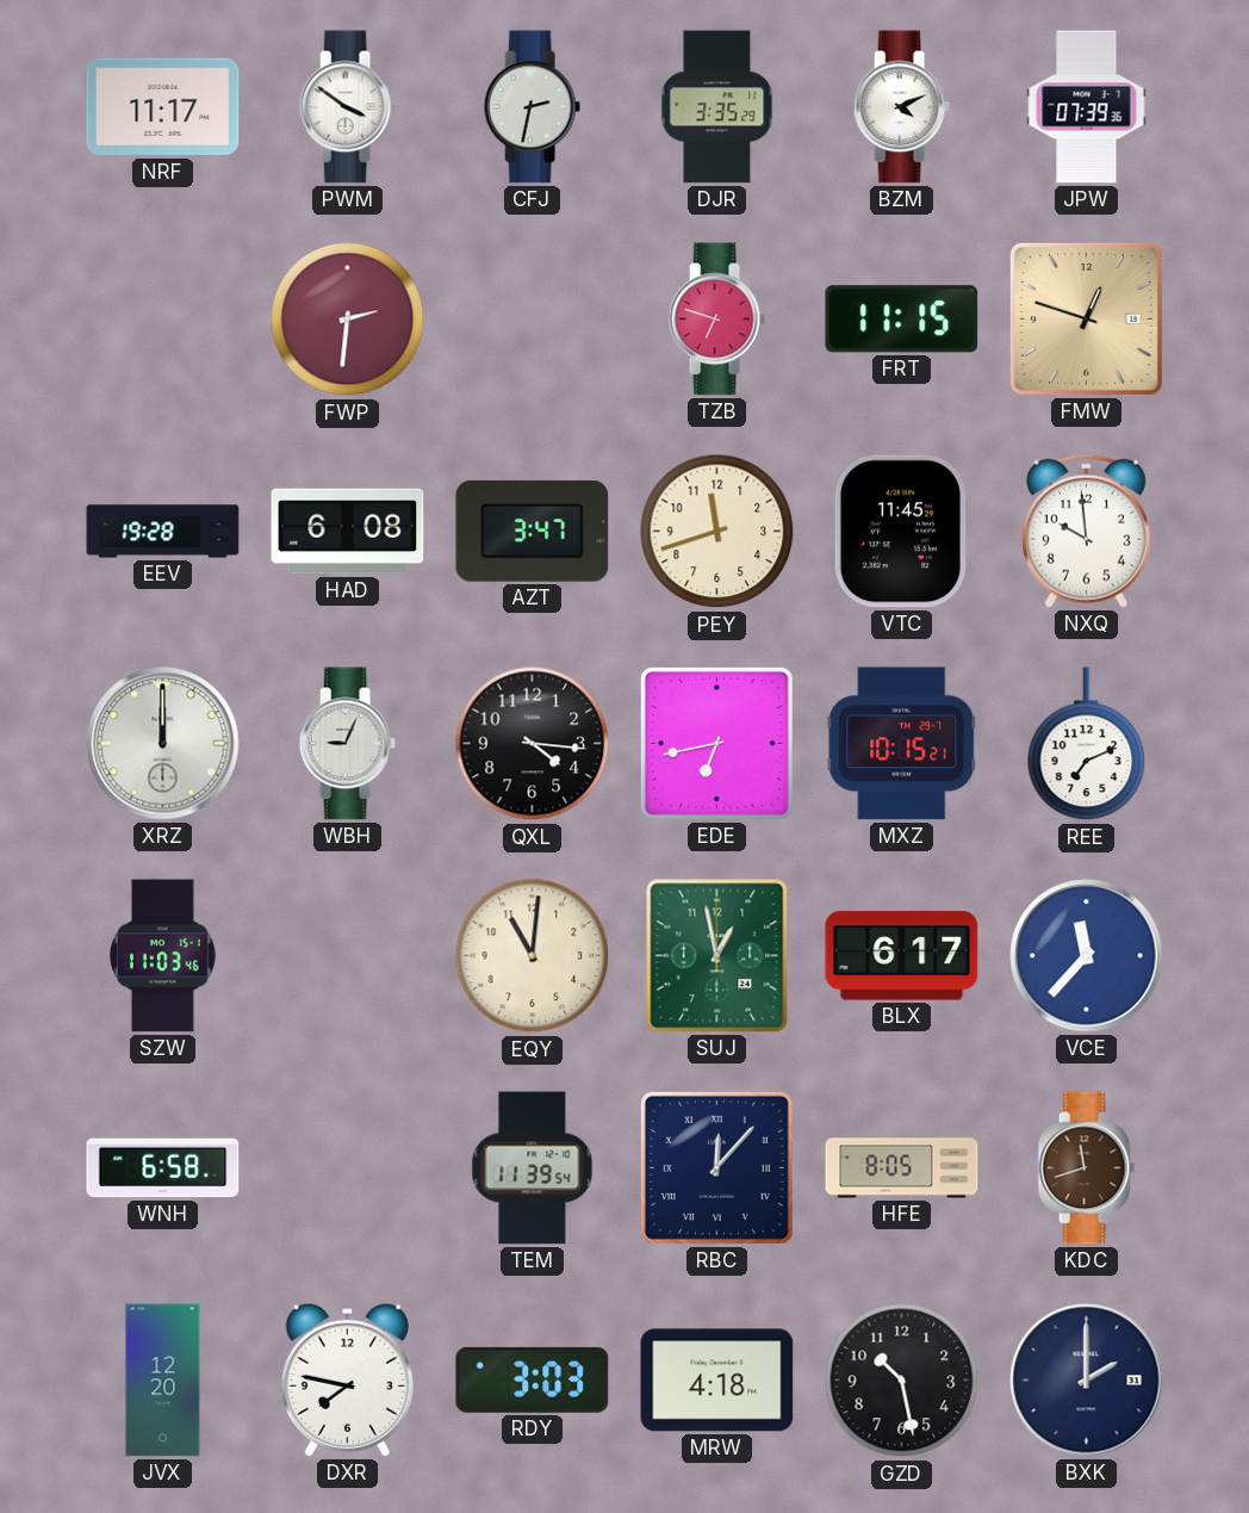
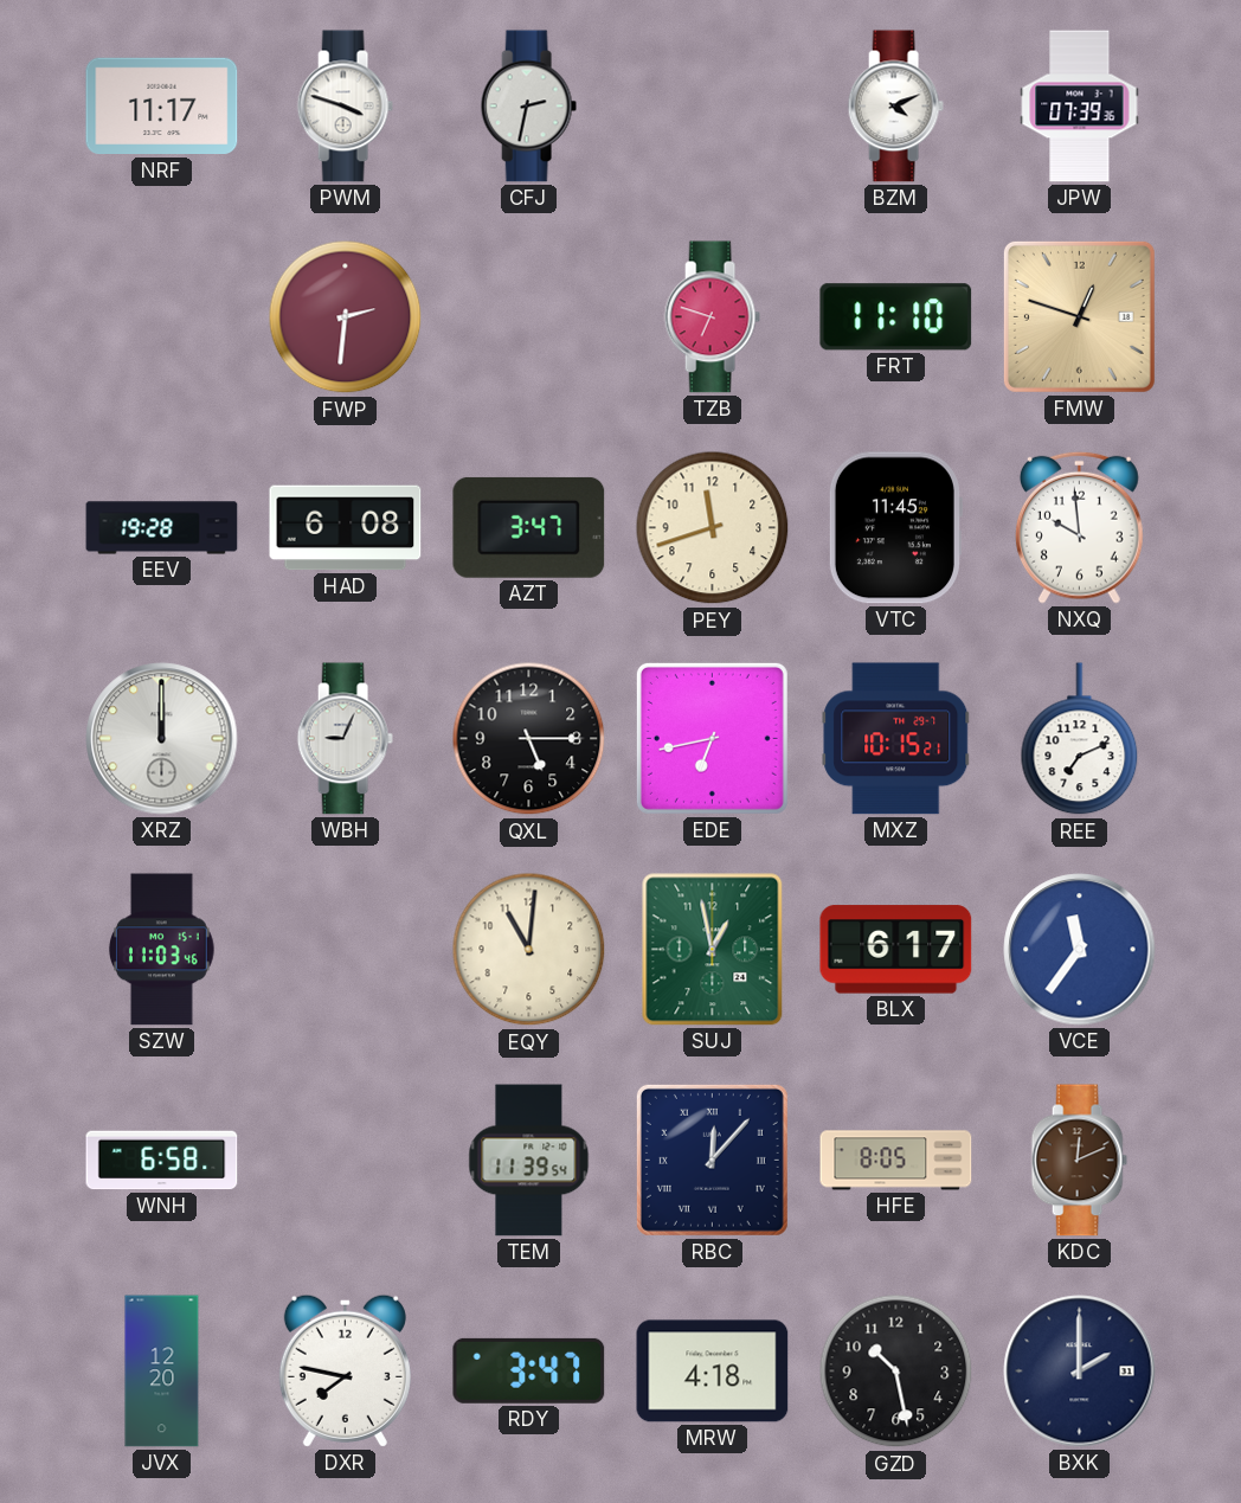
PWM: 3:51 -> 3:48
DJR: 3:35 -> none
FRT: 11:15 -> 11:10
QXL: 4:16 -> 5:15
VCE: 11:37 -> 11:36
KDC: 11:42 -> 12:11
RDY: 3:03 -> 3:47
